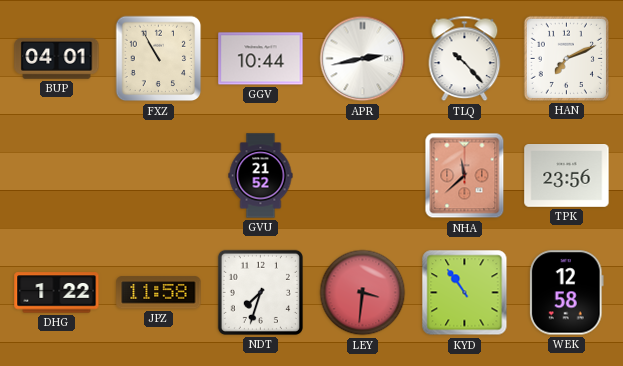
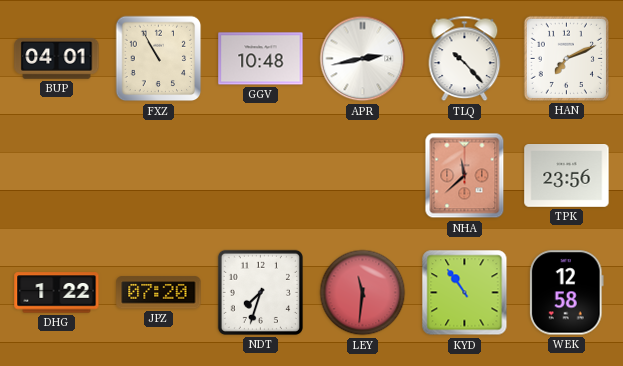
GGV: 10:44 -> 10:48
GVU: 21:52 -> none
JPZ: 11:58 -> 07:20
LEY: 3:31 -> 11:31
